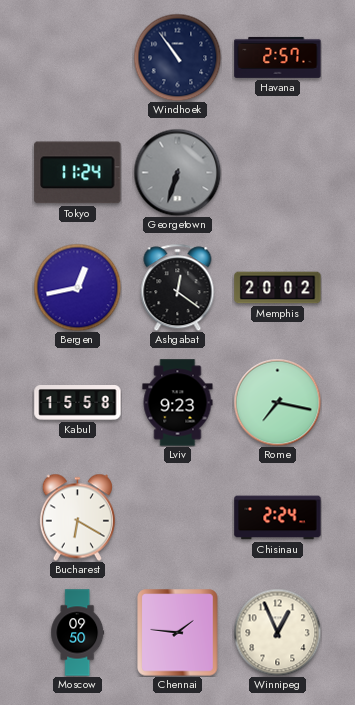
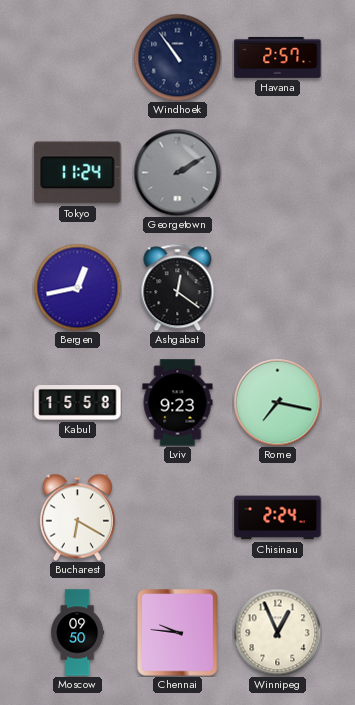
Georgetown: 6:33 -> 2:10
Memphis: 20:02 -> none
Chennai: 1:46 -> 9:46
